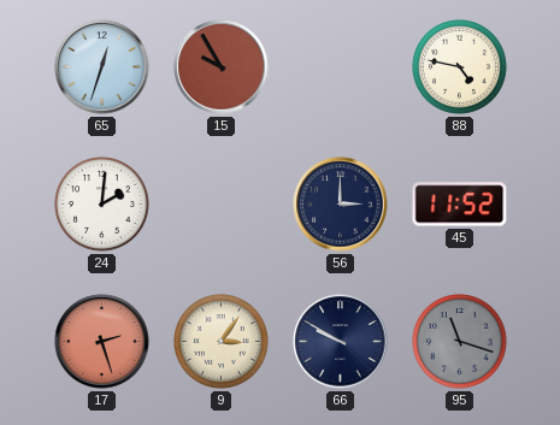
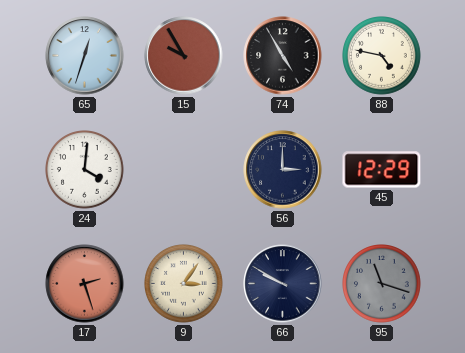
74: none -> 4:55
24: 2:01 -> 4:01
45: 11:52 -> 12:29
